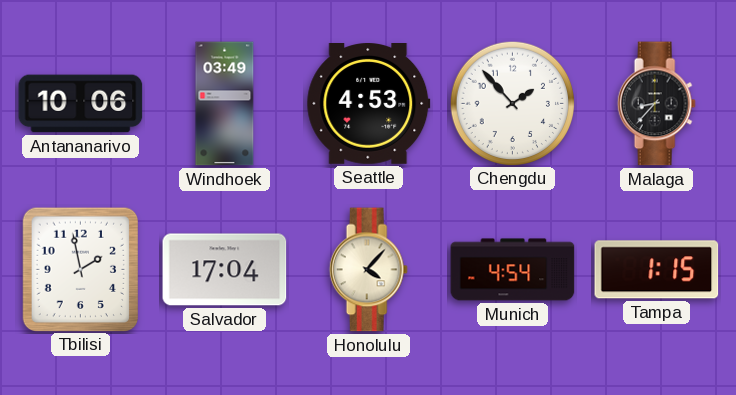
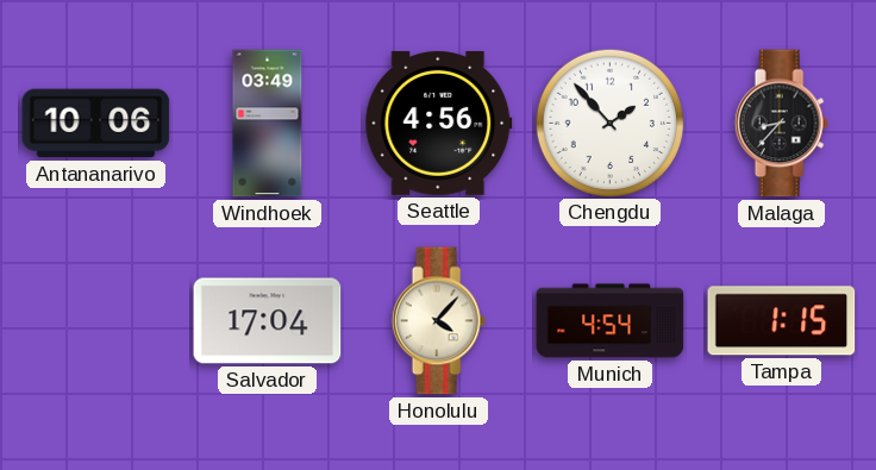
Seattle: 4:53 -> 4:56
Tbilisi: 1:58 -> none
